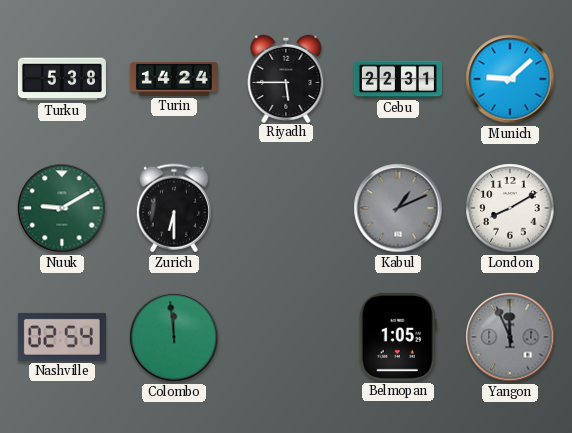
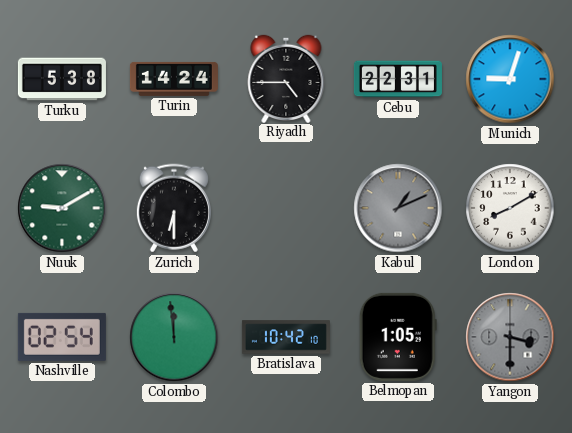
Riyadh: 5:45 -> 4:45
Munich: 9:08 -> 9:03
Bratislava: none -> 10:42
Yangon: 11:56 -> 3:30
